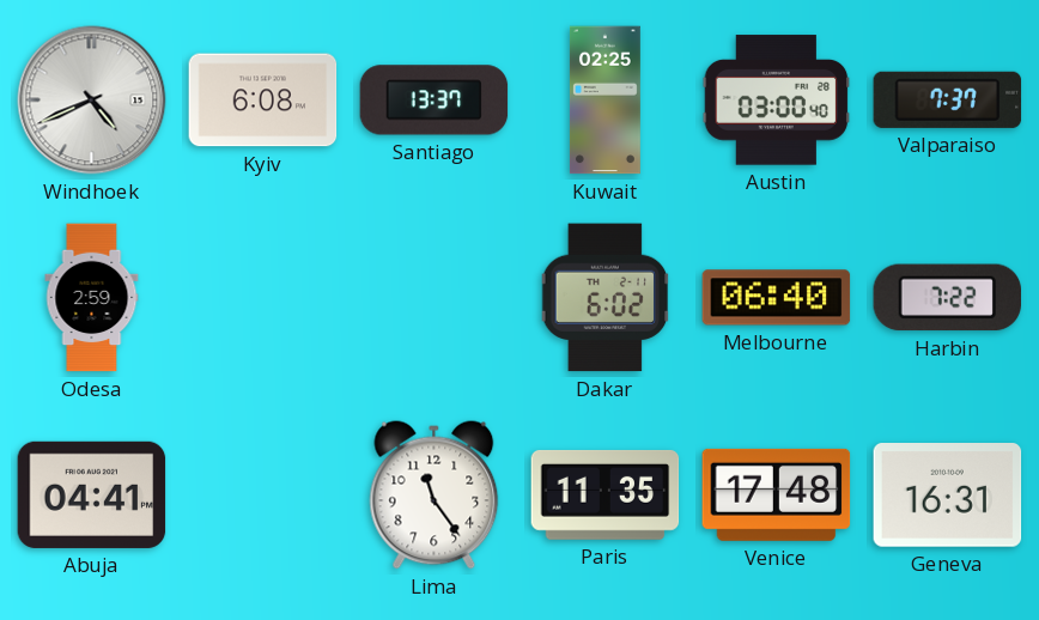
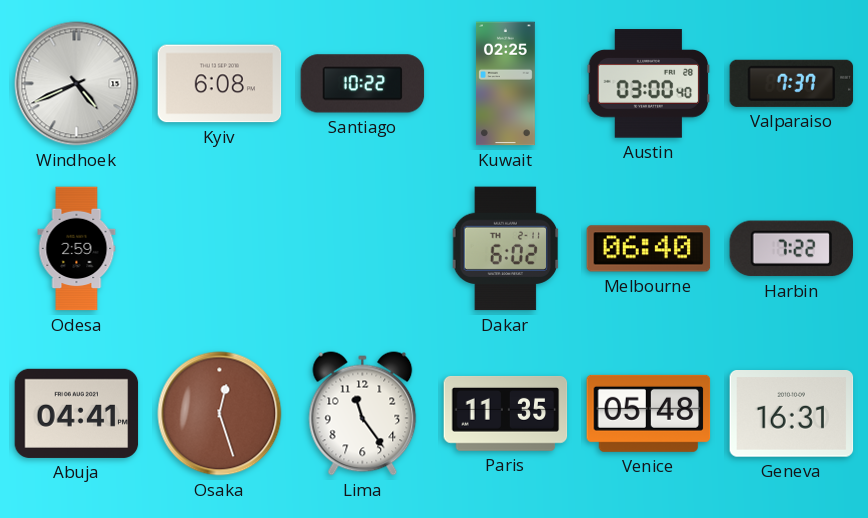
Santiago: 13:37 -> 10:22
Osaka: none -> 12:27
Venice: 17:48 -> 05:48
